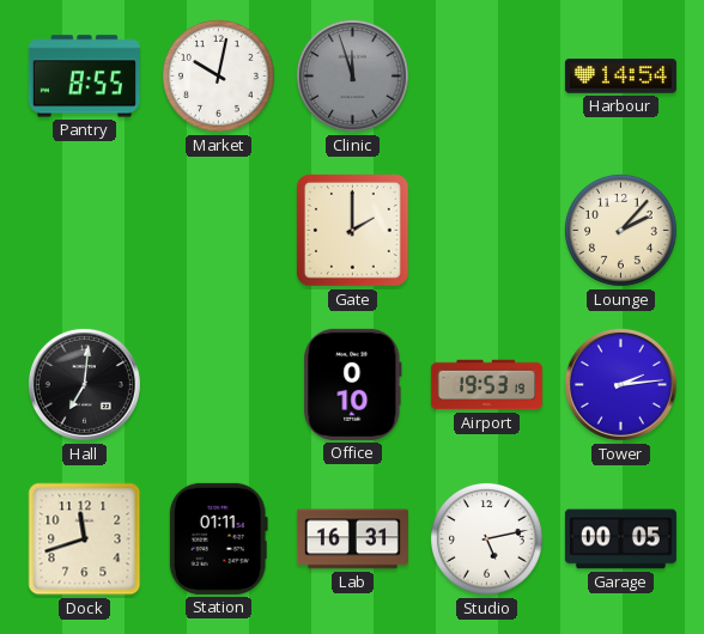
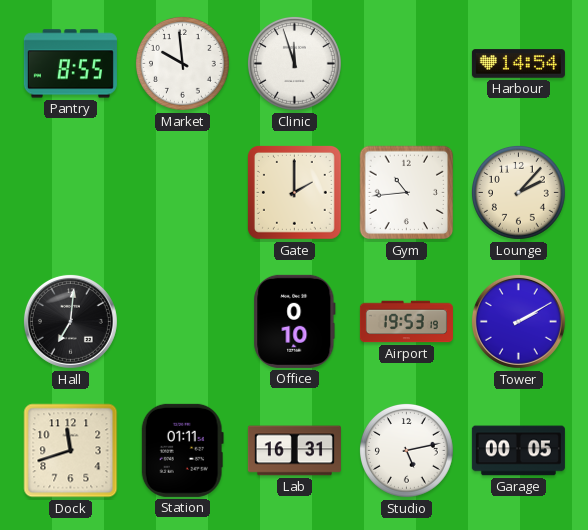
Market: 10:02 -> 9:59
Clinic dial: grey -> white
Gym: none -> 10:44
Tower: 2:14 -> 2:10
